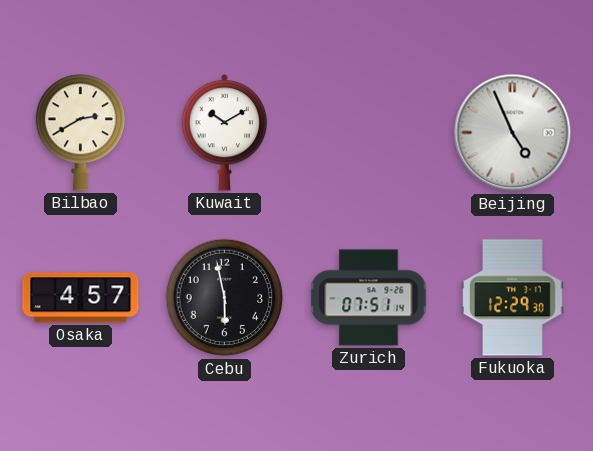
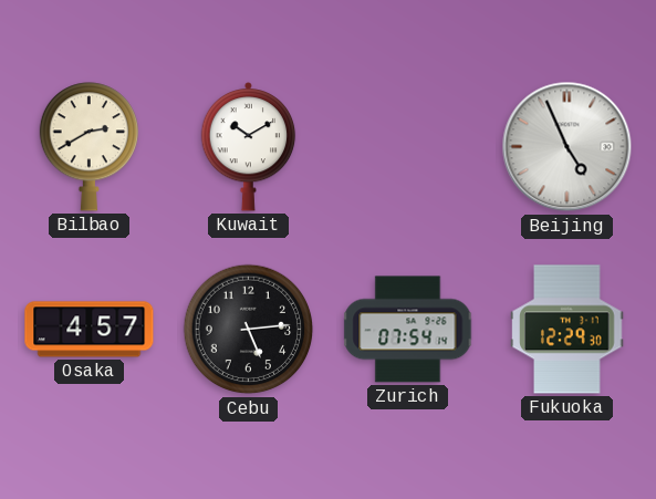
Cebu: 5:58 -> 5:14
Zurich: 07:51 -> 07:54
